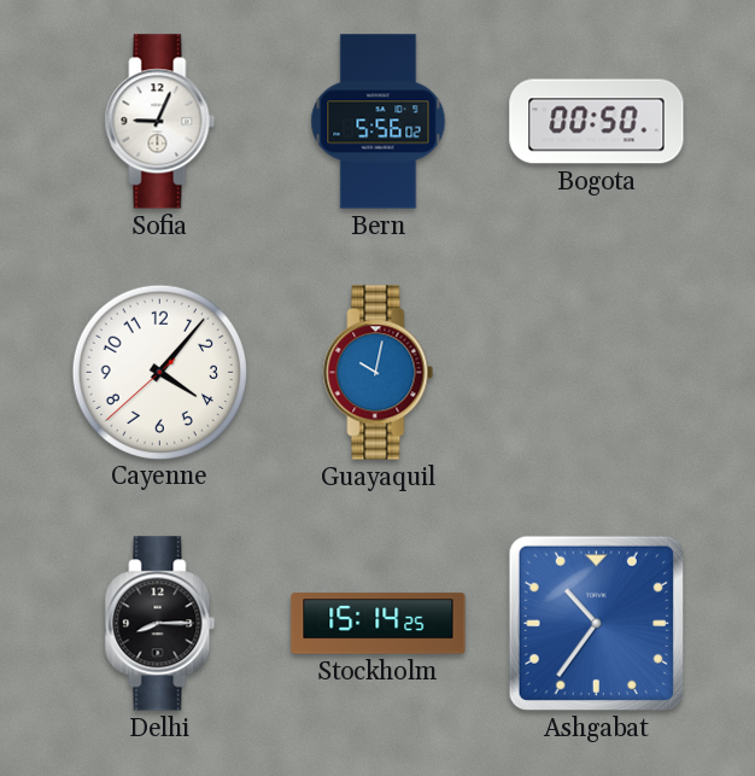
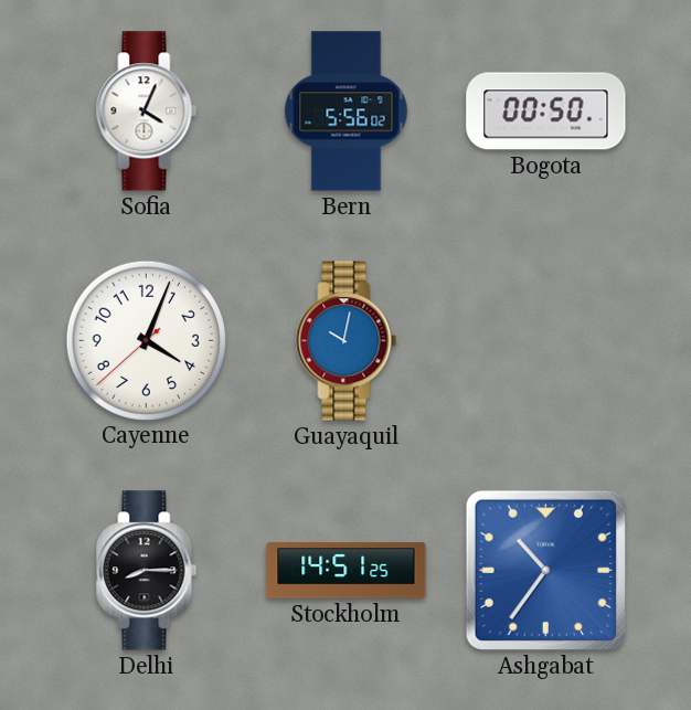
Sofia: 9:04 -> 4:04
Cayenne: 4:06 -> 4:03
Stockholm: 15:14 -> 14:51
